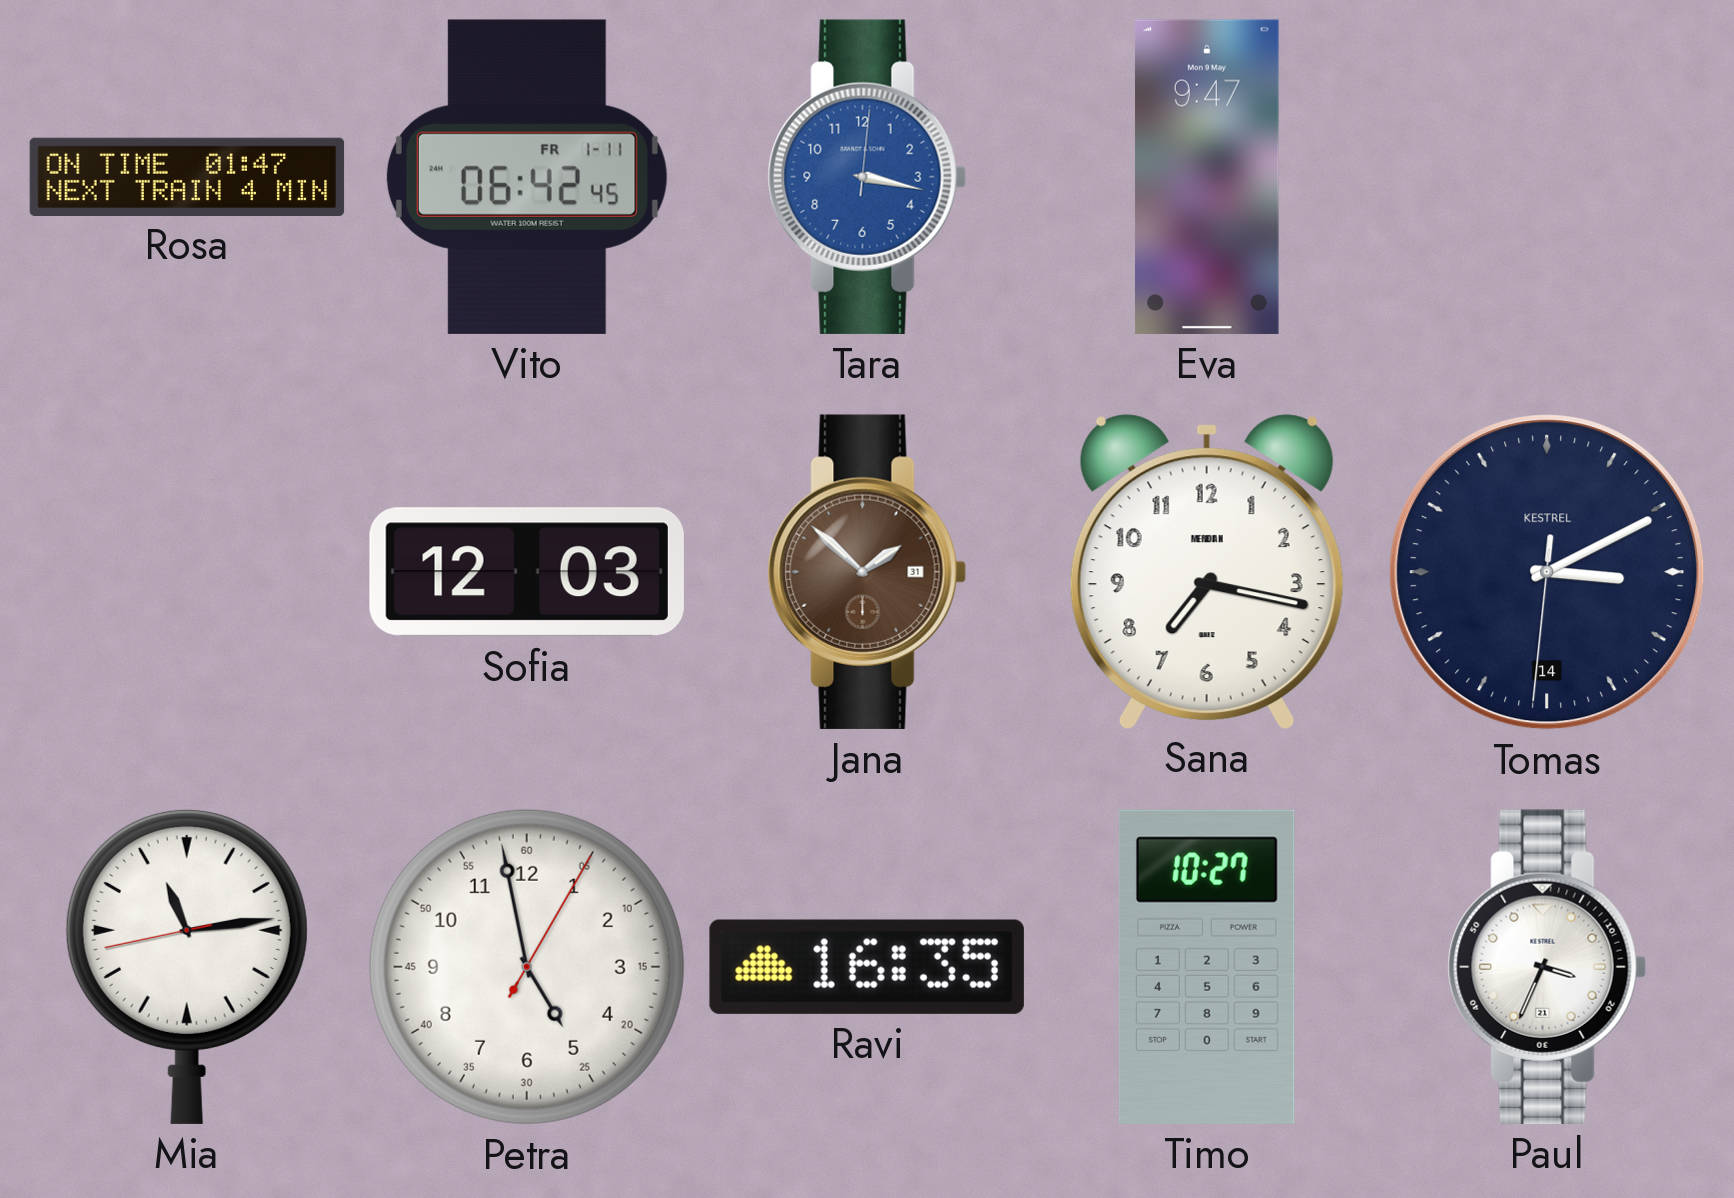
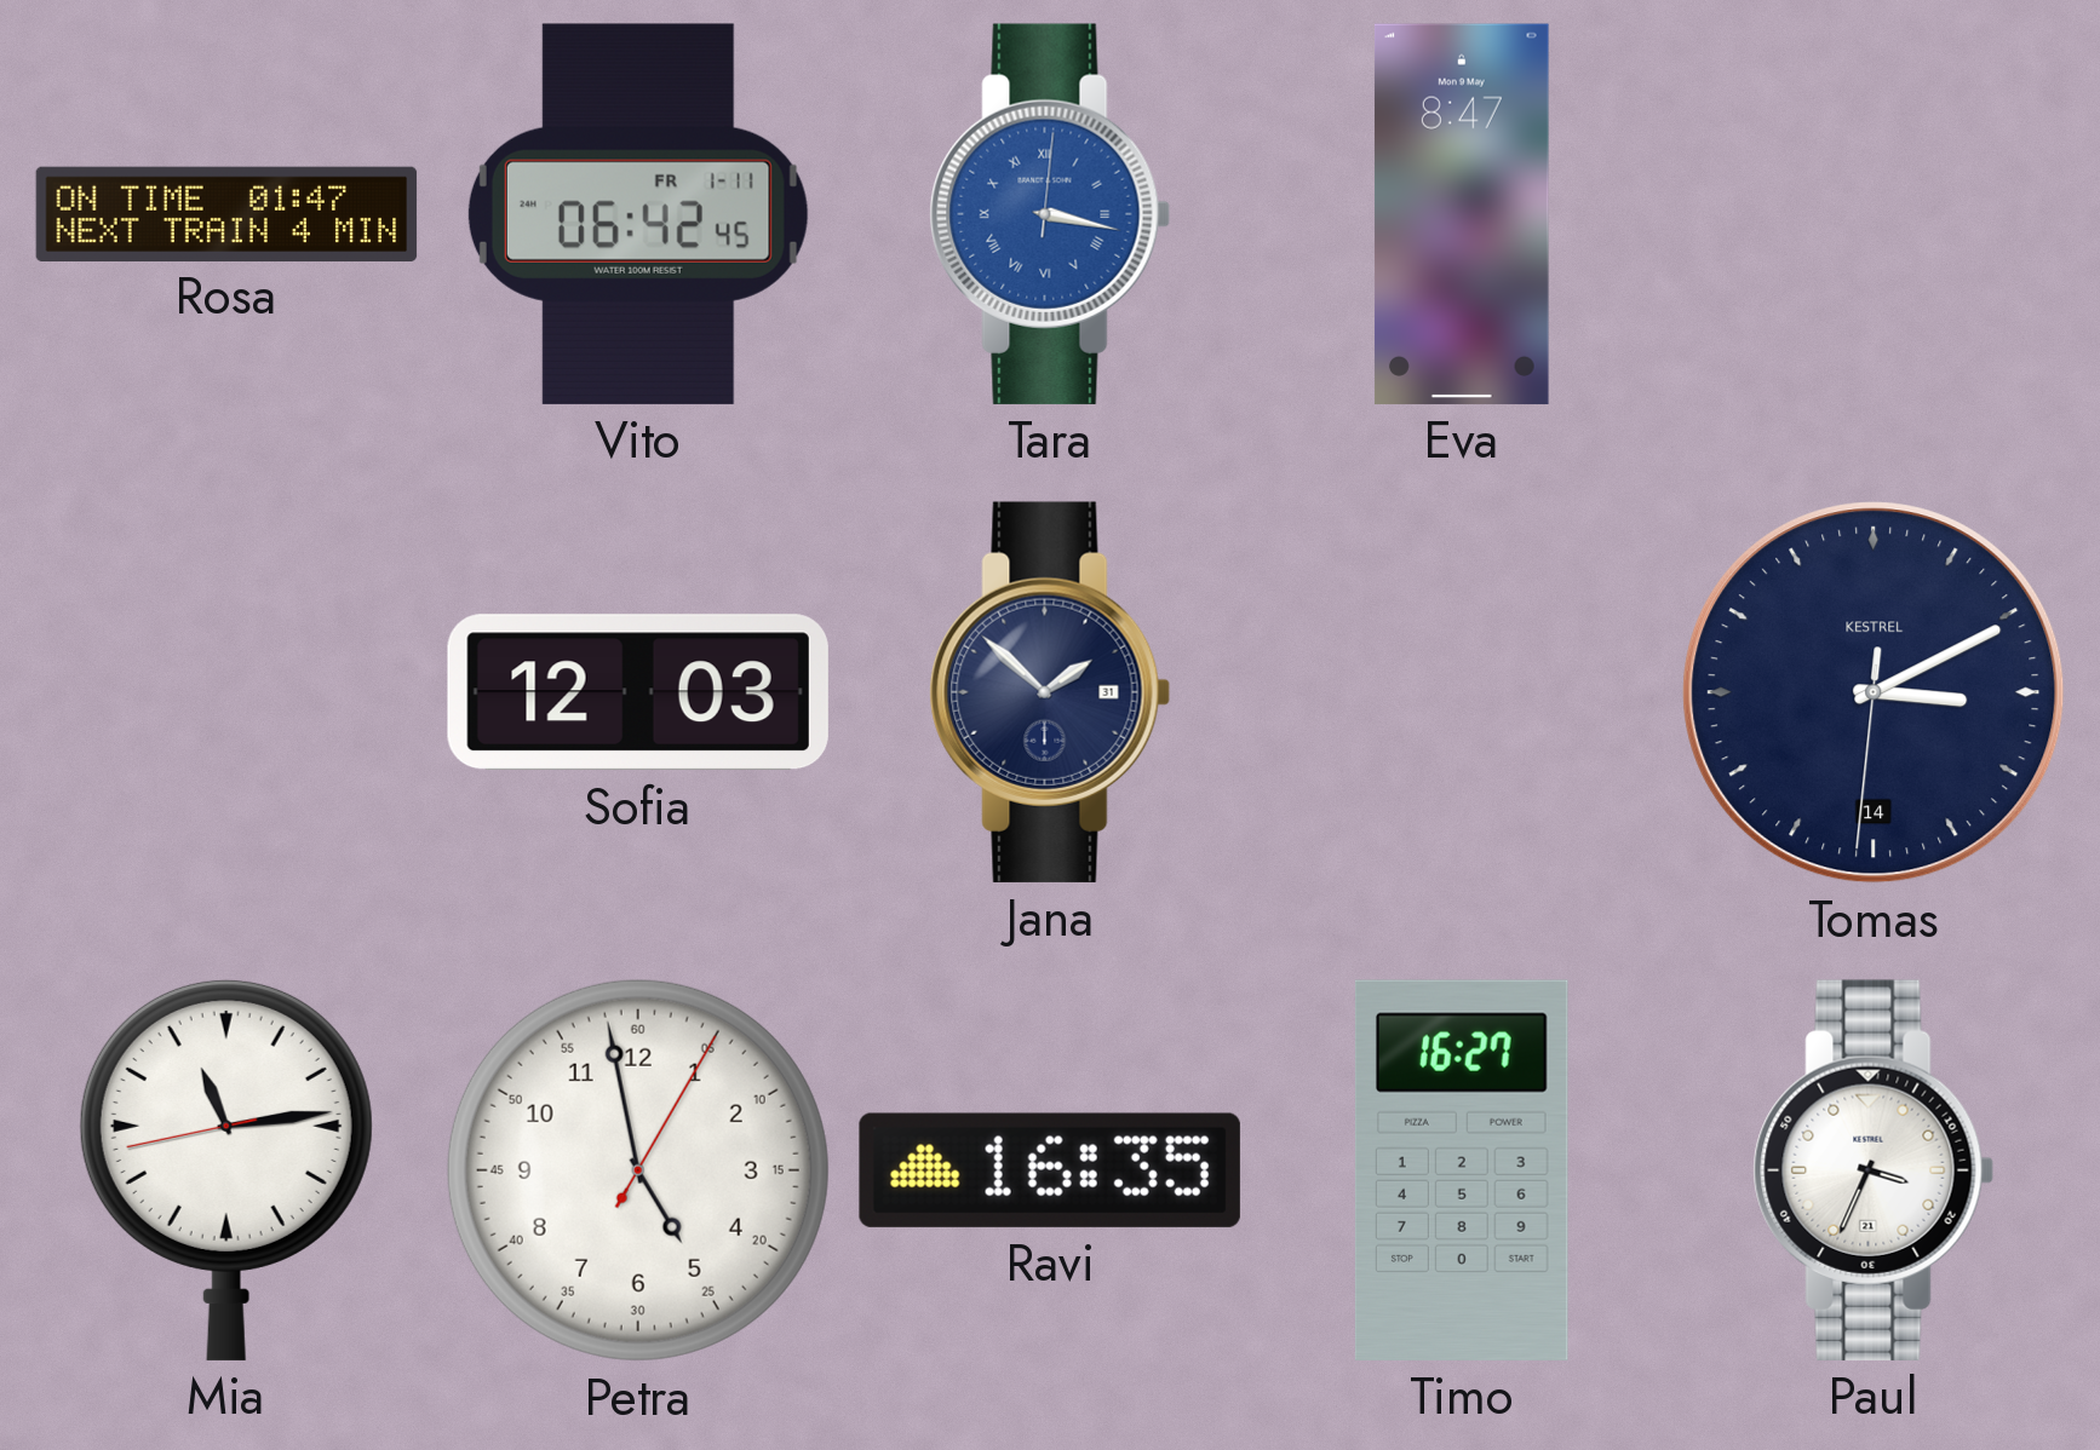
Tara numerals: Arabic -> Roman
Eva: 9:47 -> 8:47
Jana dial: brown -> navy
Sana: 7:17 -> none
Timo: 10:27 -> 16:27
